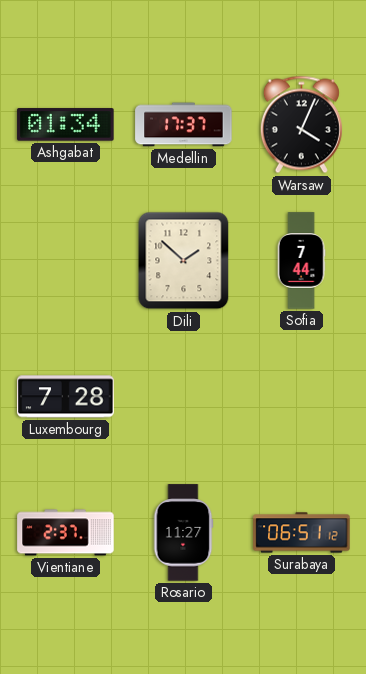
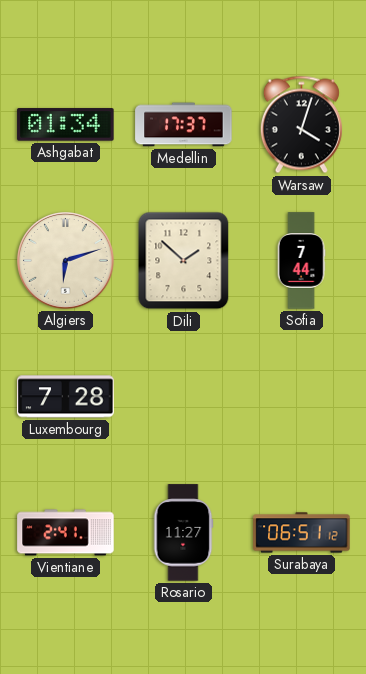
Warsaw: 4:04 -> 4:03
Algiers: none -> 6:12
Vientiane: 2:37 -> 2:41
